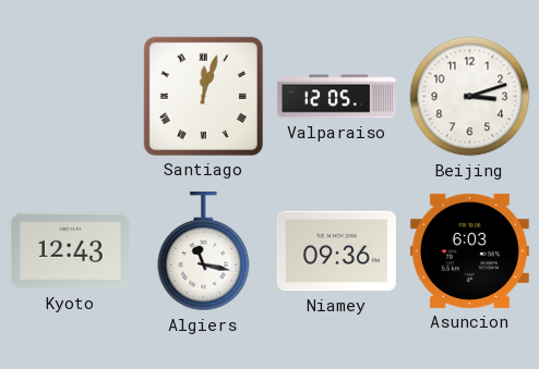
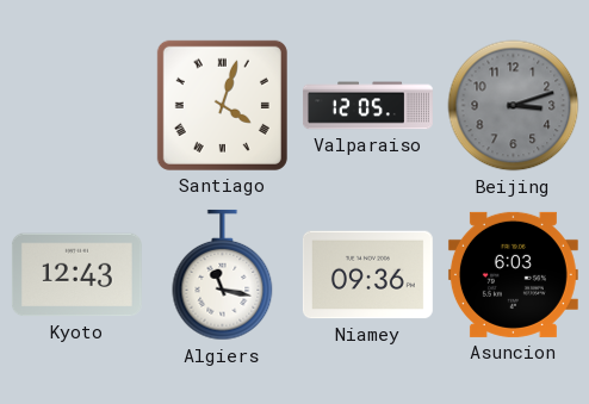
Santiago: 12:03 -> 4:03
Beijing dial: white -> grey
